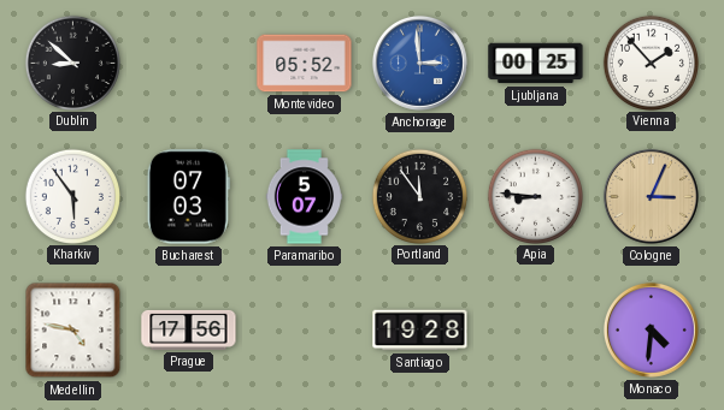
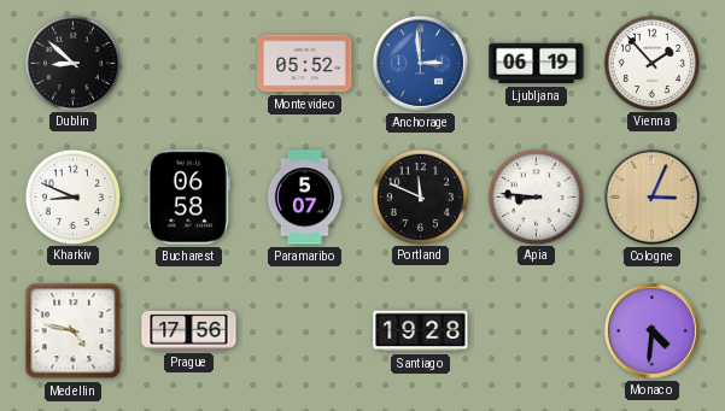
Ljubljana: 00:25 -> 06:19
Kharkiv: 5:54 -> 8:49
Bucharest: 07:03 -> 06:58
Portland: 11:54 -> 11:49
